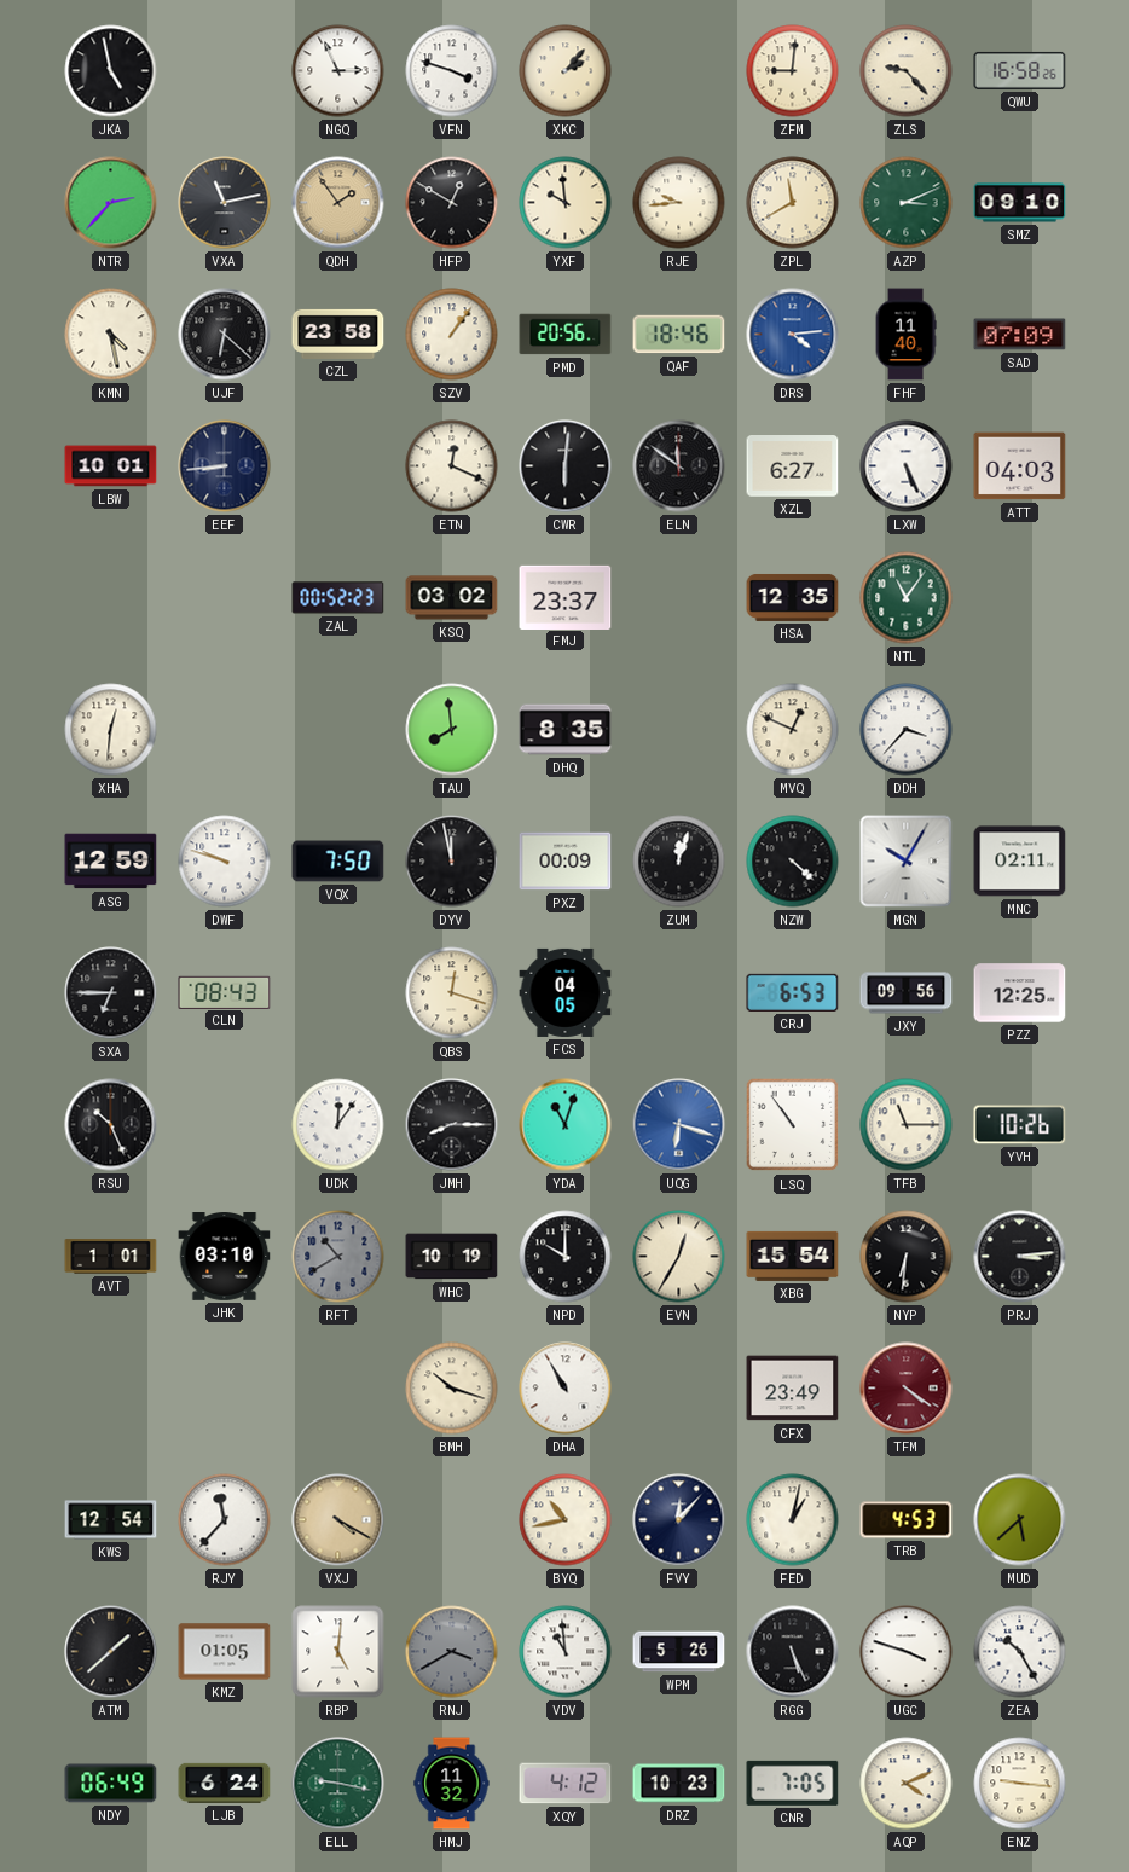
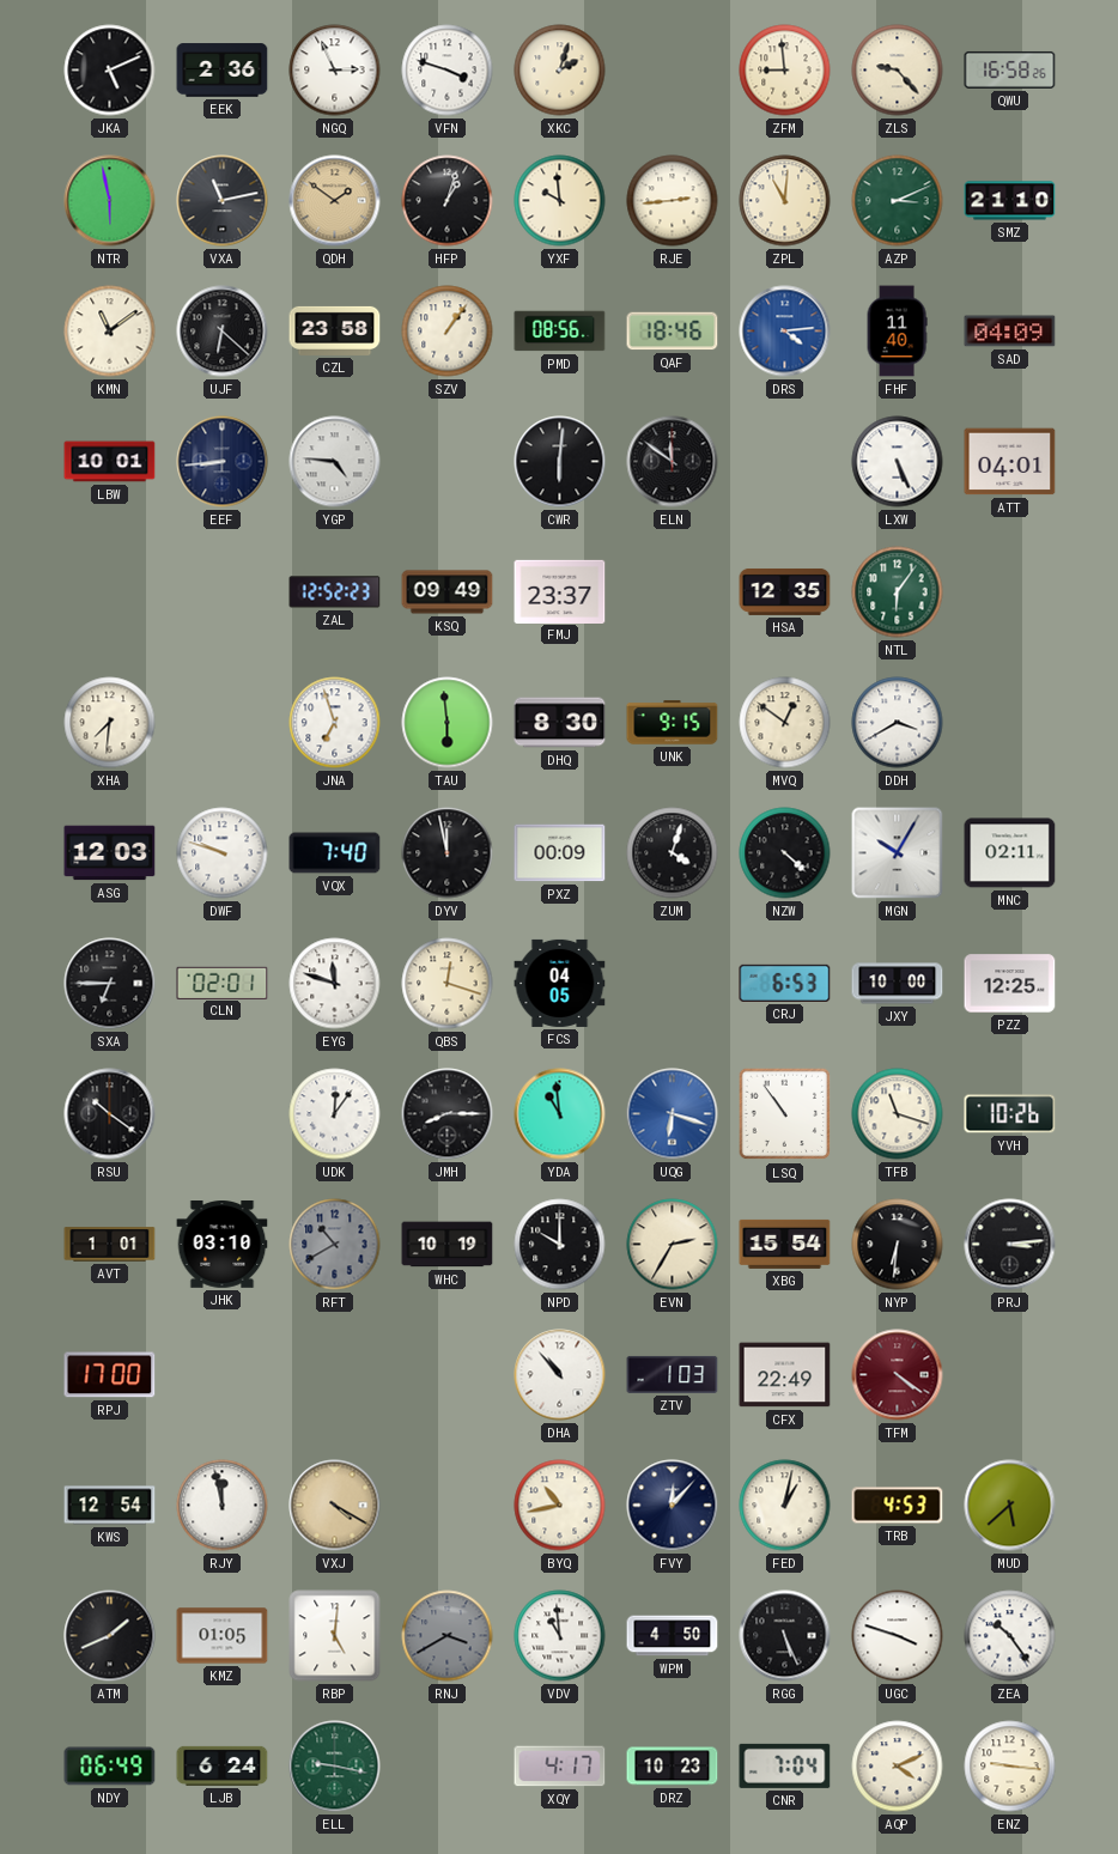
JKA: 4:58 -> 5:11
EEK: none -> 2:36
XKC: 2:07 -> 2:03
ZFM: 9:01 -> 8:59
NTR: 2:37 -> 5:58
QDH: 1:54 -> 1:51
HFP: 12:50 -> 1:03
RJE: 9:44 -> 2:44
ZPL: 11:40 -> 11:01
SMZ: 09:10 -> 21:10
KMN: 4:28 -> 11:09
PMD: 20:56 -> 08:56
SAD: 07:09 -> 04:09
YGP: none -> 4:46
ETN: 12:19 -> none
XZL: 6:27 -> none
ATT: 04:03 -> 04:01
ZAL: 00:52 -> 12:52
KSQ: 03:02 -> 09:49
NTL: 11:06 -> 6:06
XHA: 12:31 -> 7:31
JNA: none -> 6:57
TAU: 7:59 -> 5:59
DHQ: 8:35 -> 8:30
UNK: none -> 9:15
MVQ: 12:49 -> 12:51
DDH: 3:37 -> 3:40
ASG: 12:59 -> 12:03
VQX: 7:50 -> 7:40
ZUM: 12:03 -> 4:03
CLN: 08:43 -> 02:01
EYG: none -> 11:48
JXY: 09:56 -> 10:00
RSU: 10:26 -> 10:21
YDA: 11:03 -> 10:59
TFB: 11:15 -> 11:18
EVN: 12:35 -> 2:35
RPJ: none -> 17:00
BMH: 10:18 -> none
DHA: 10:55 -> 10:53
ZTV: none -> 1:03
CFX: 23:49 -> 22:49
RJY: 11:37 -> 11:58
ATM: 1:38 -> 1:41
WPM: 5:26 -> 4:50
ZEA: 10:25 -> 10:24
HMJ: 11:32 -> none
XQY: 4:12 -> 4:17
CNR: 7:05 -> 7:04
